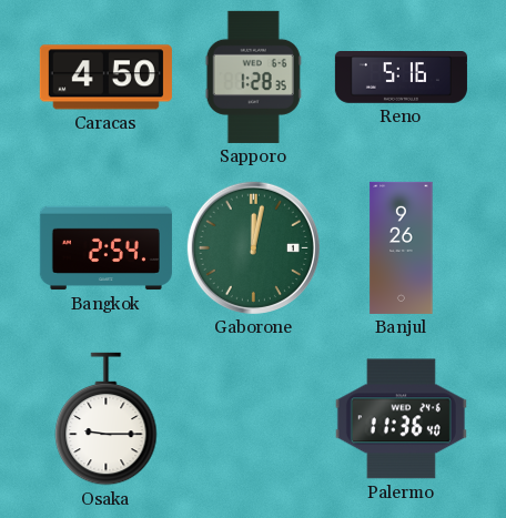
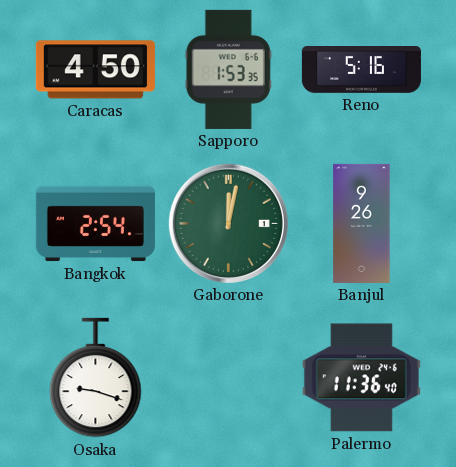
Sapporo: 1:28 -> 1:53
Osaka: 9:15 -> 9:18
